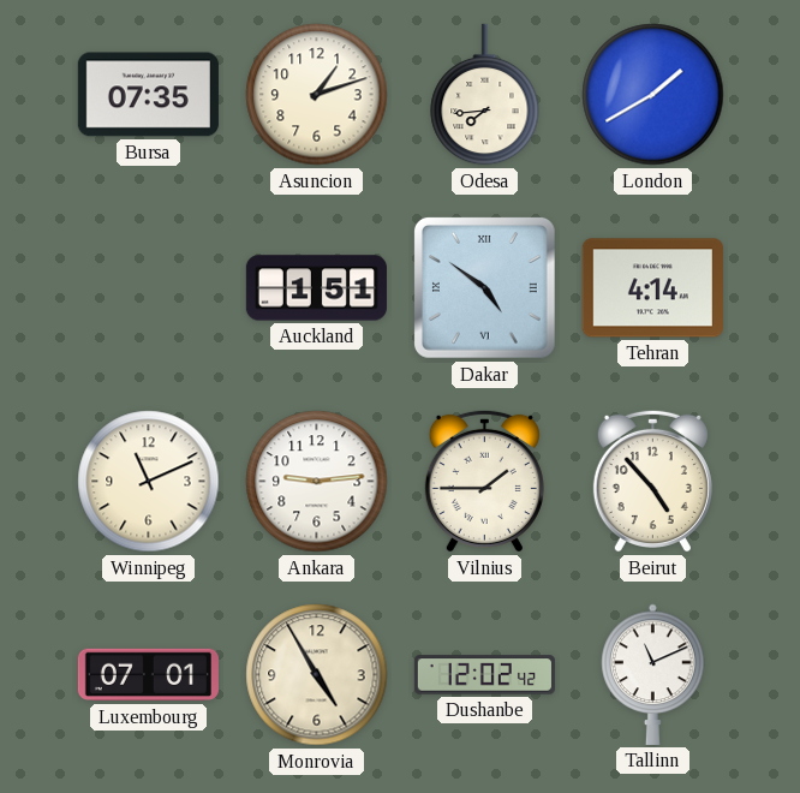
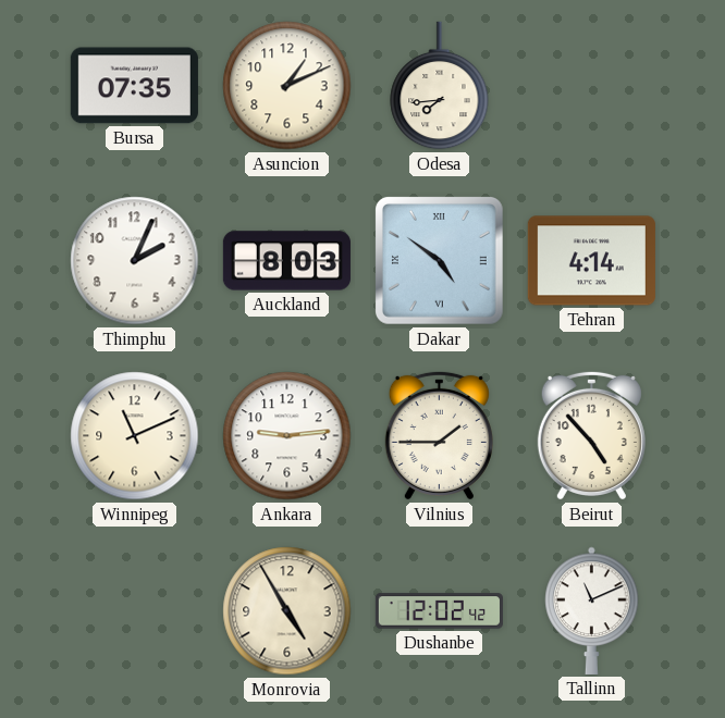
Asuncion: 1:12 -> 1:11
London: 1:40 -> none
Thimphu: none -> 2:04
Auckland: 1:51 -> 8:03
Luxembourg: 07:01 -> none
